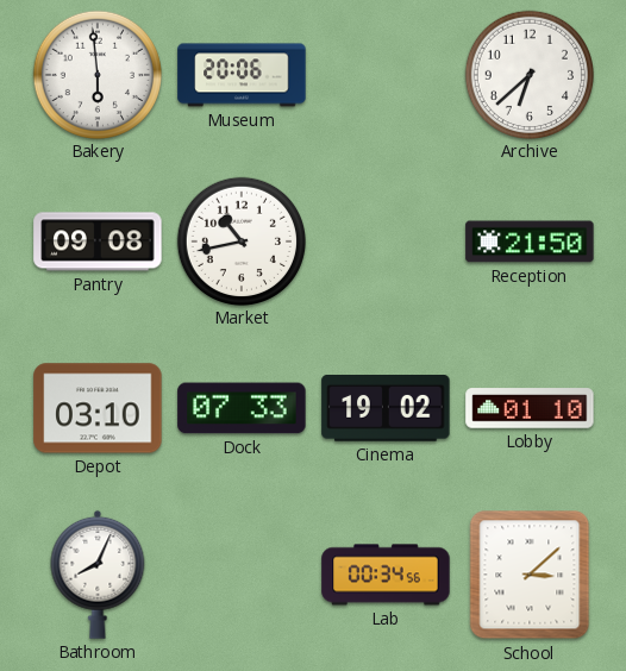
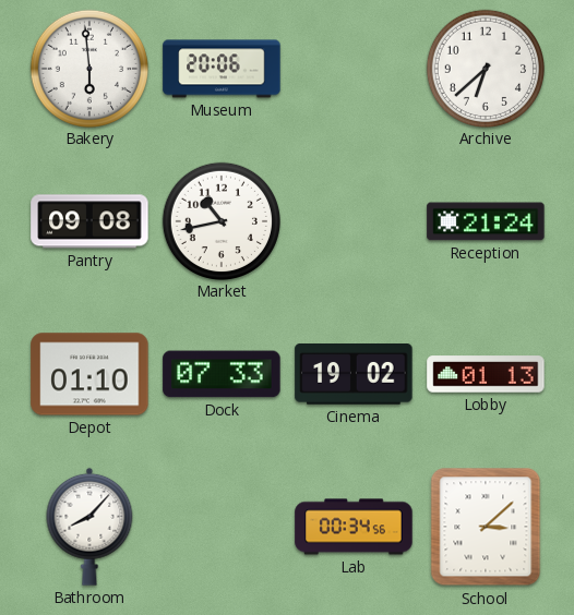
Reception: 21:50 -> 21:24
Depot: 03:10 -> 01:10
Lobby: 01:10 -> 01:13
Bathroom: 8:04 -> 8:07
